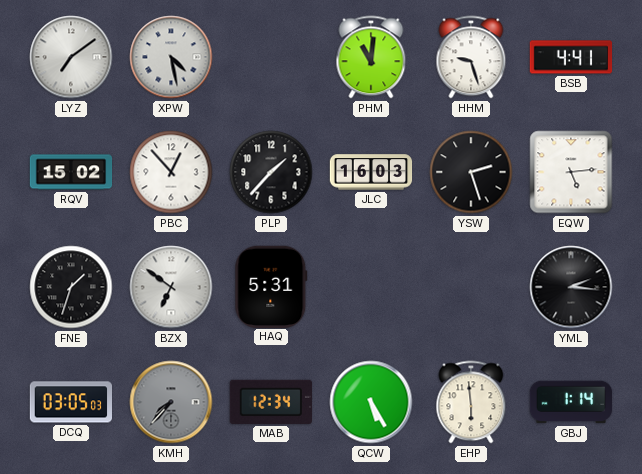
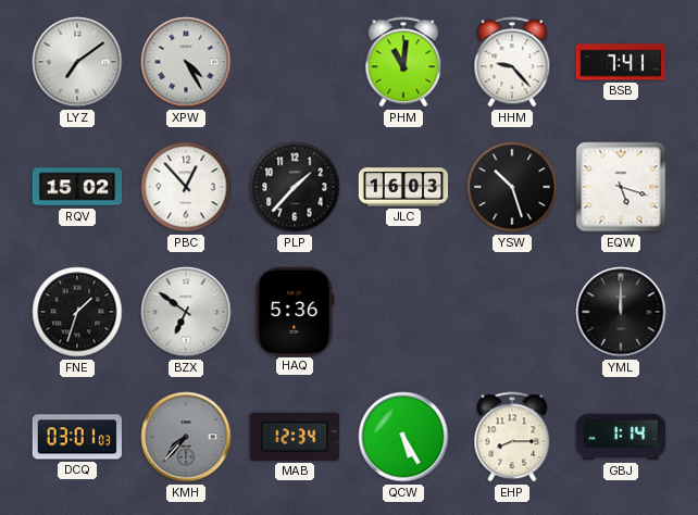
XPW: 4:28 -> 4:25
HHM: 9:27 -> 9:23
BSB: 4:41 -> 7:41
YSW: 2:27 -> 10:27
EQW: 5:14 -> 5:18
HAQ: 5:31 -> 5:36
YML: 2:16 -> 12:00
DCQ: 03:05 -> 03:01
EHP: 5:59 -> 8:15
